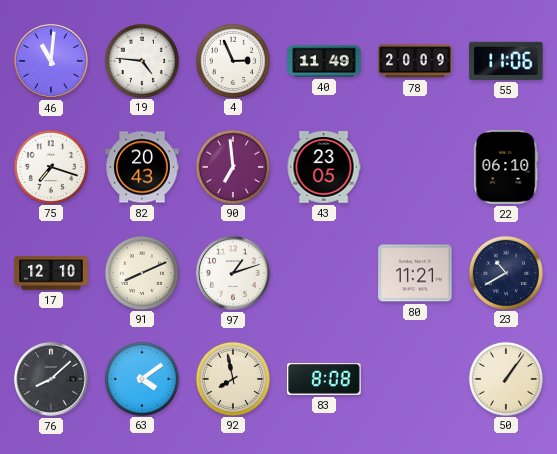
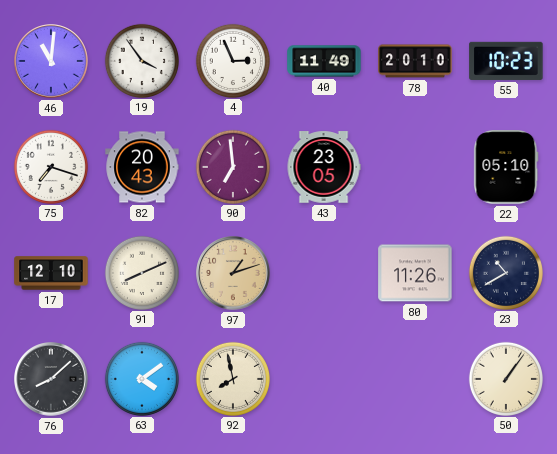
19: 4:46 -> 3:54
78: 20:09 -> 20:10
55: 11:06 -> 10:23
22: 06:10 -> 05:10
97 dial: white -> champagne
80: 11:21 -> 11:26
83: 8:08 -> none
